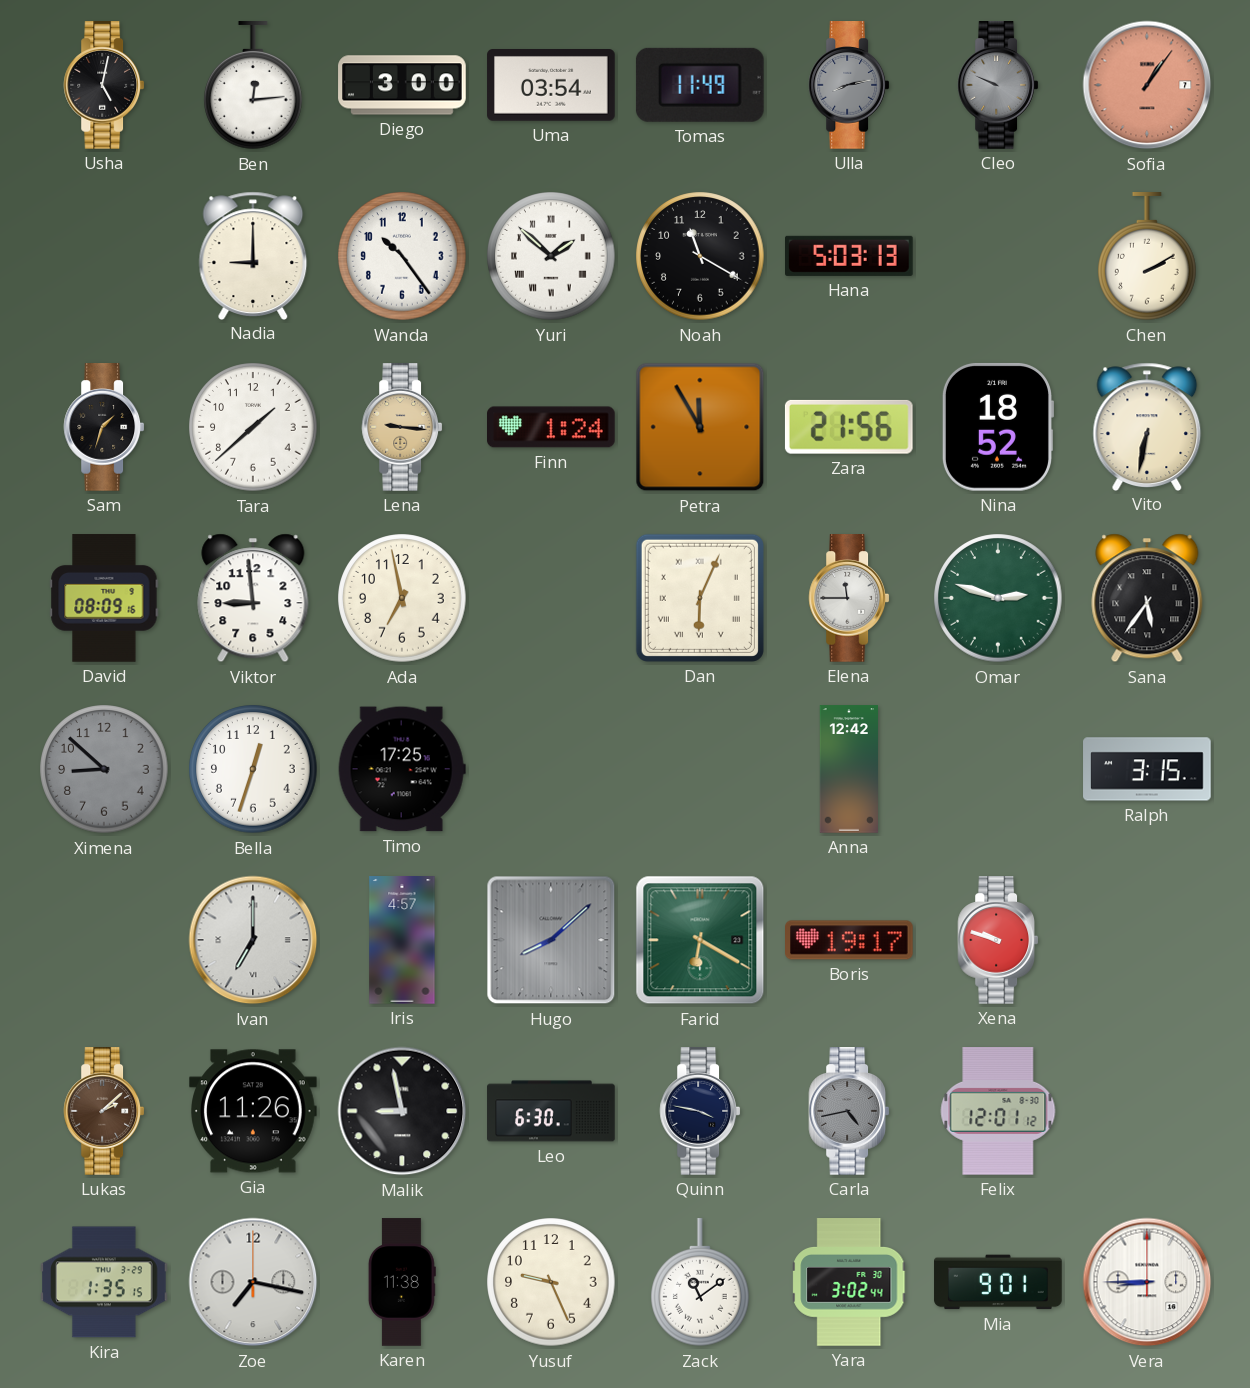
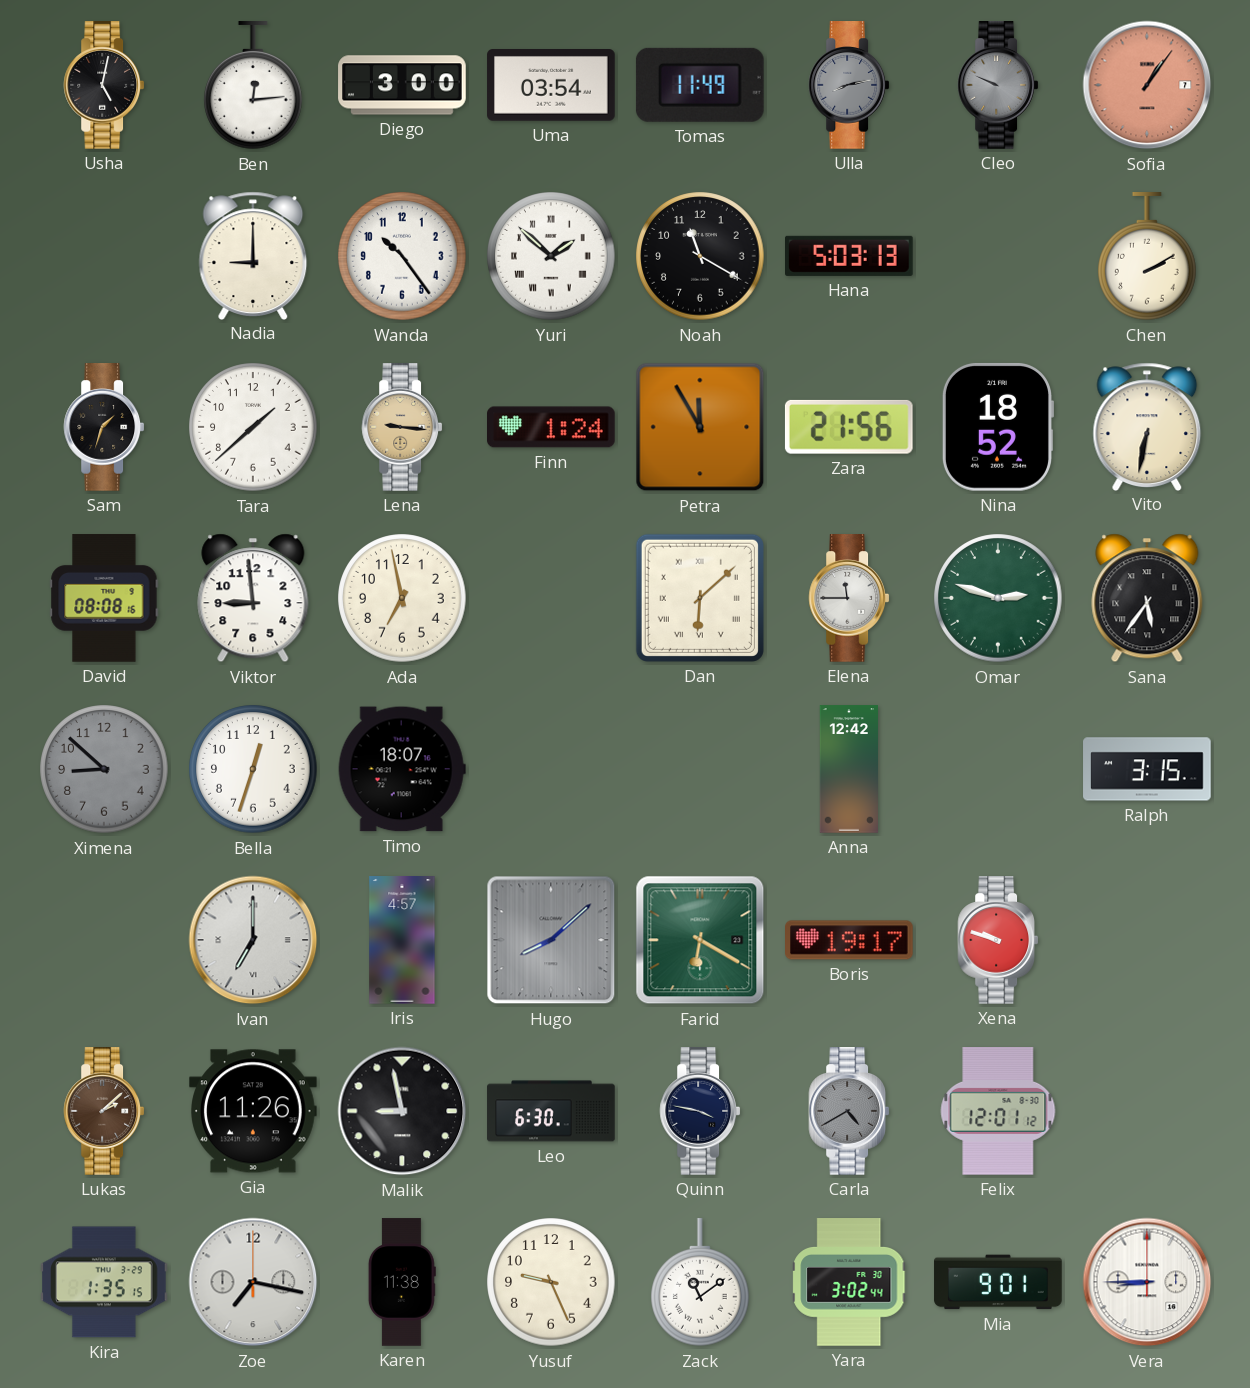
David: 08:09 -> 08:08
Dan: 6:04 -> 6:08
Timo: 17:25 -> 18:07
Carla: 4:43 -> 4:40
